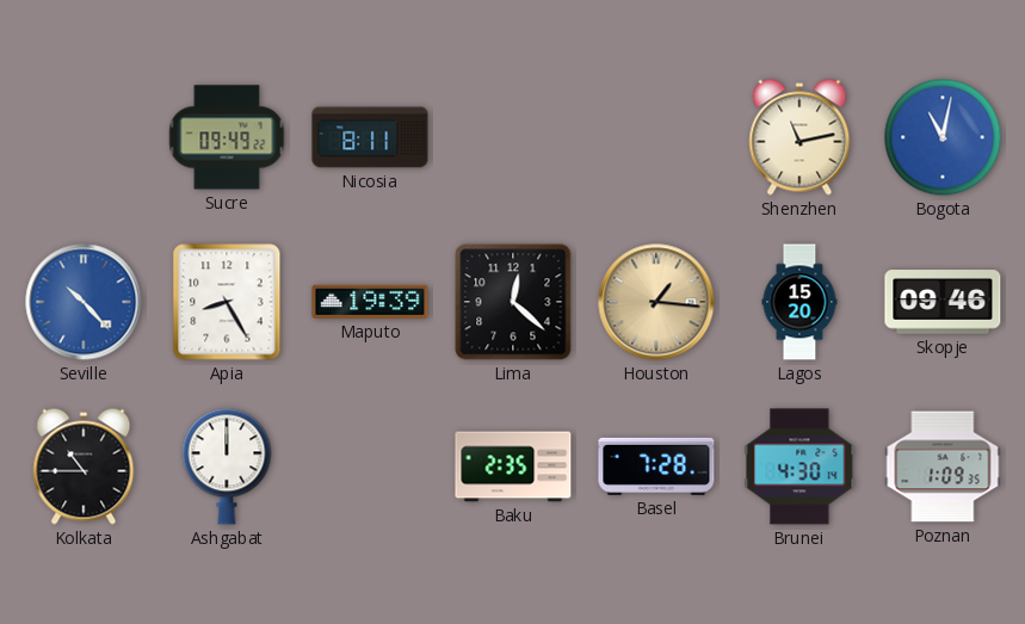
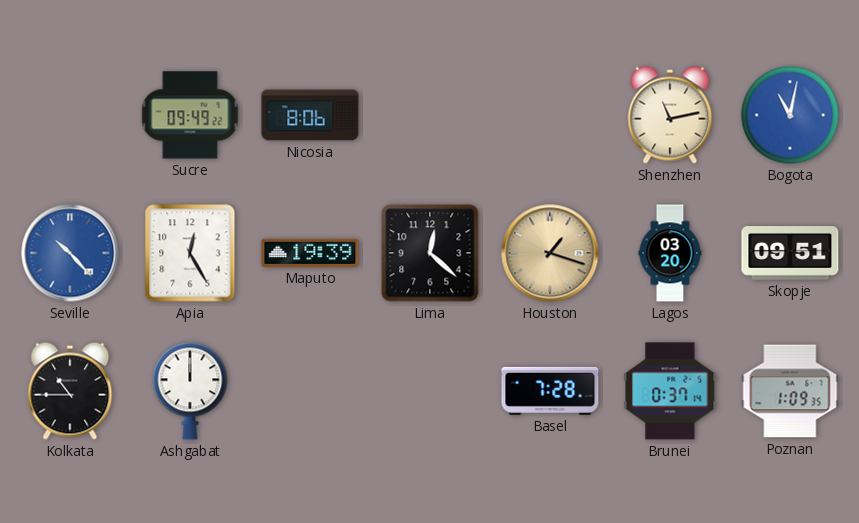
Nicosia: 8:11 -> 8:06
Apia: 8:25 -> 12:25
Houston: 1:16 -> 1:18
Lagos: 15:20 -> 03:20
Skopje: 09:46 -> 09:51
Baku: 2:35 -> none
Brunei: 4:30 -> 0:37
